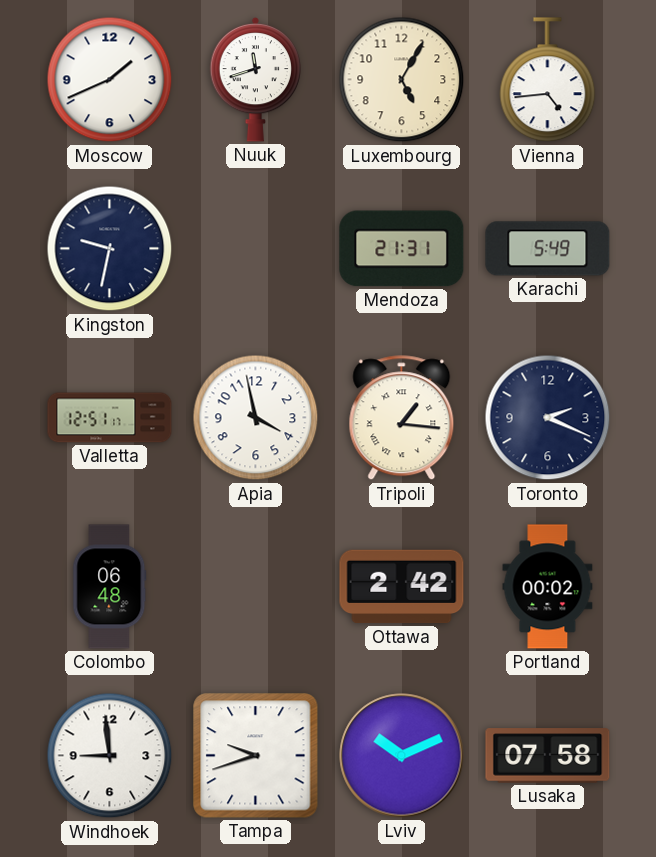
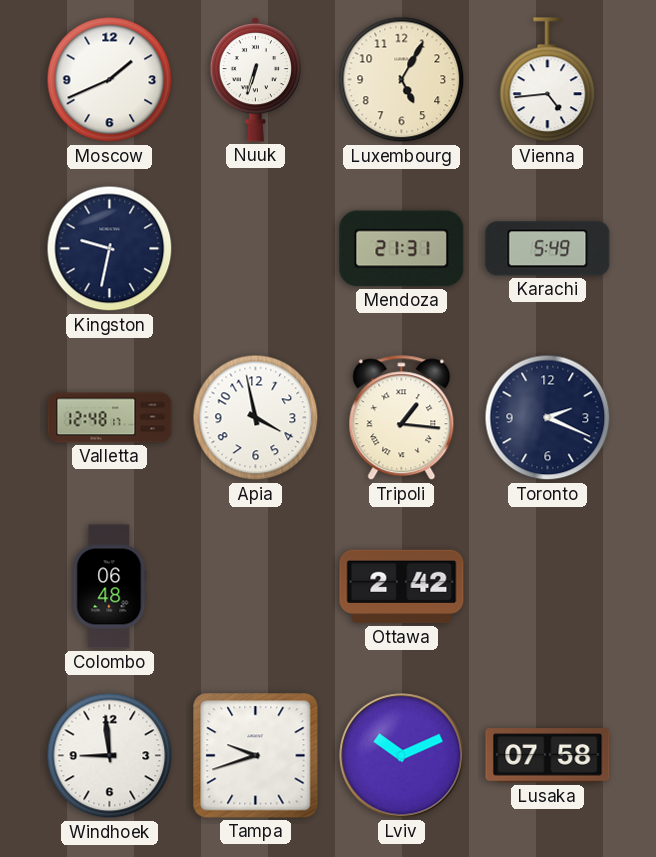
Nuuk: 11:42 -> 6:33
Valletta: 12:51 -> 12:48
Portland: 00:02 -> none
